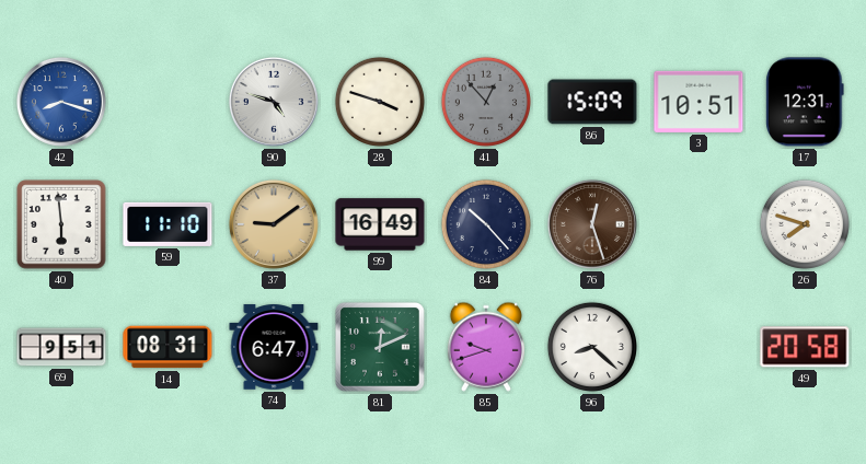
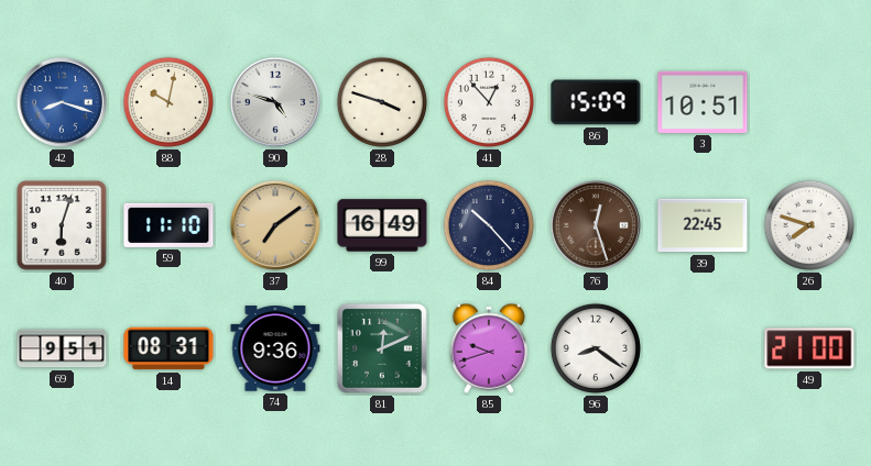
88: none -> 10:02
41 dial: grey -> white
17: 12:31 -> none
40: 5:59 -> 6:03
37: 9:09 -> 7:09
39: none -> 22:45
74: 6:47 -> 9:36
96: 8:22 -> 8:21
49: 20:58 -> 21:00
